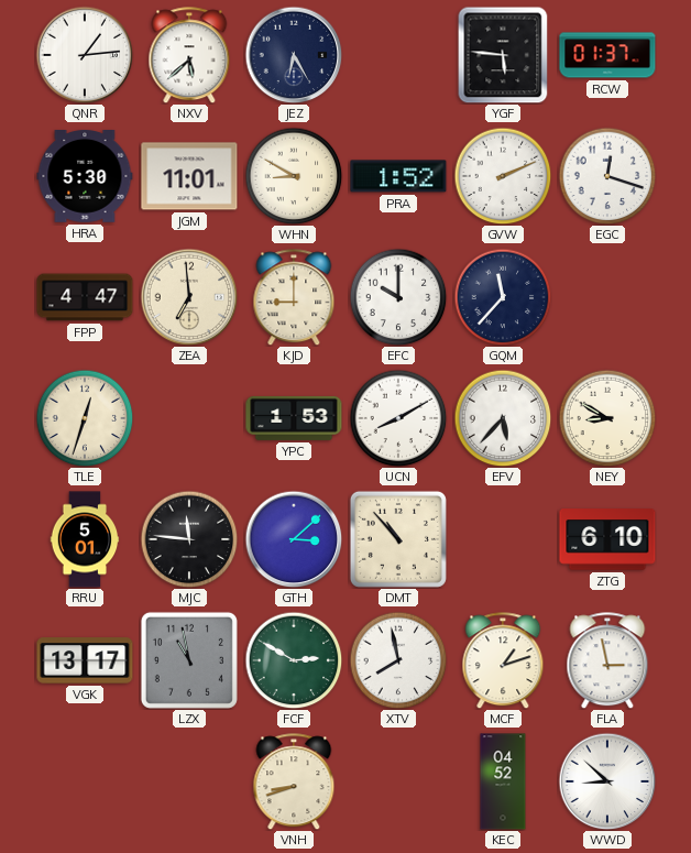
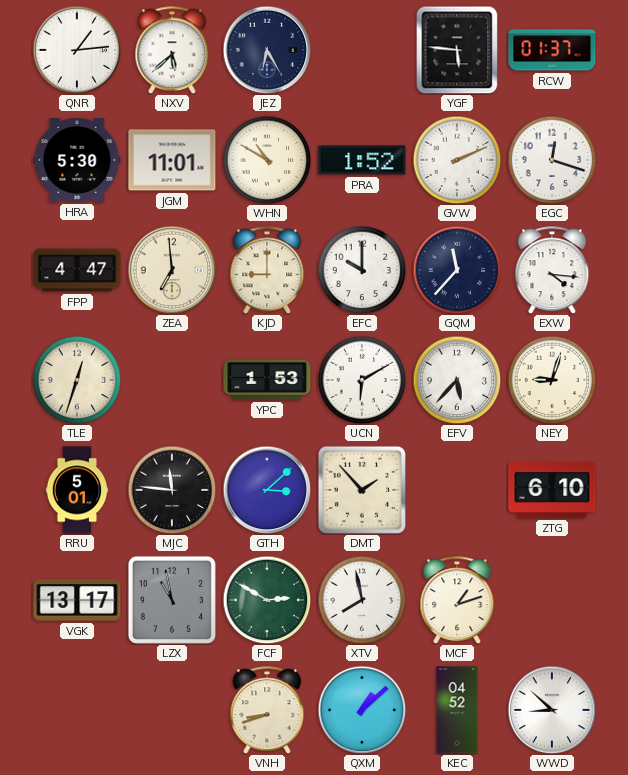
WHN: 8:50 -> 10:50
EXW: none -> 4:16
UCN: 8:10 -> 6:10
NEY: 8:50 -> 9:03
DMT: 10:53 -> 1:53
FLA: 2:58 -> none
QXM: none -> 1:08
